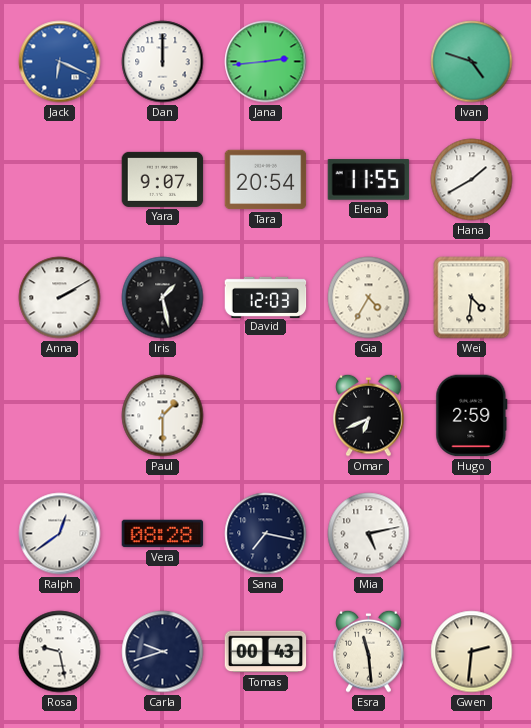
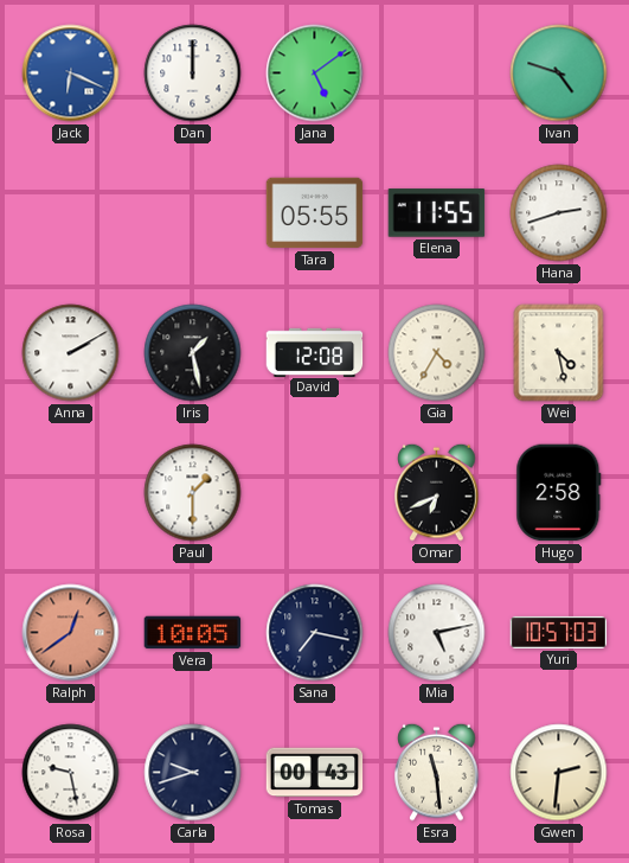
Jana: 2:44 -> 5:09
Yara: 9:07 -> none
Tara: 20:54 -> 05:55
Hana: 1:40 -> 2:42
David: 12:03 -> 12:08
Wei: 4:31 -> 4:28
Hugo: 2:59 -> 2:58
Ralph dial: white -> salmon
Vera: 08:28 -> 10:05
Yuri: none -> 10:57
